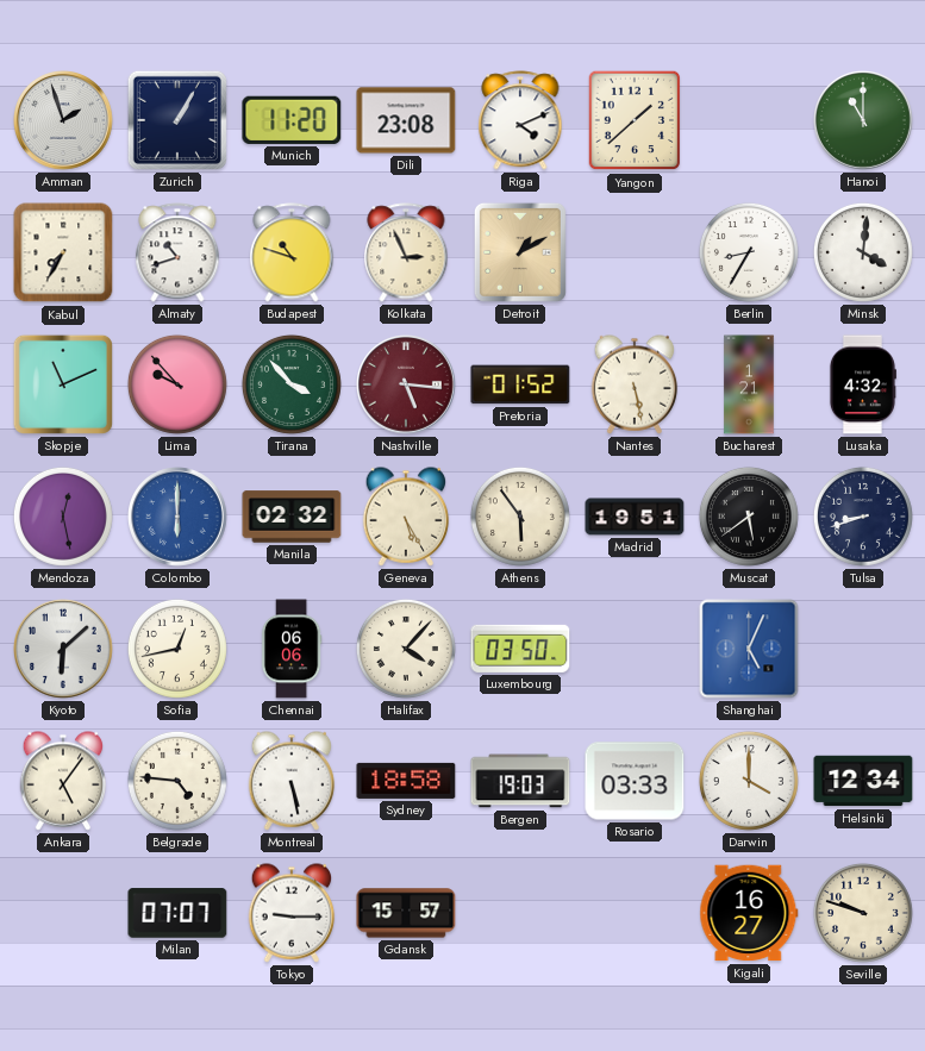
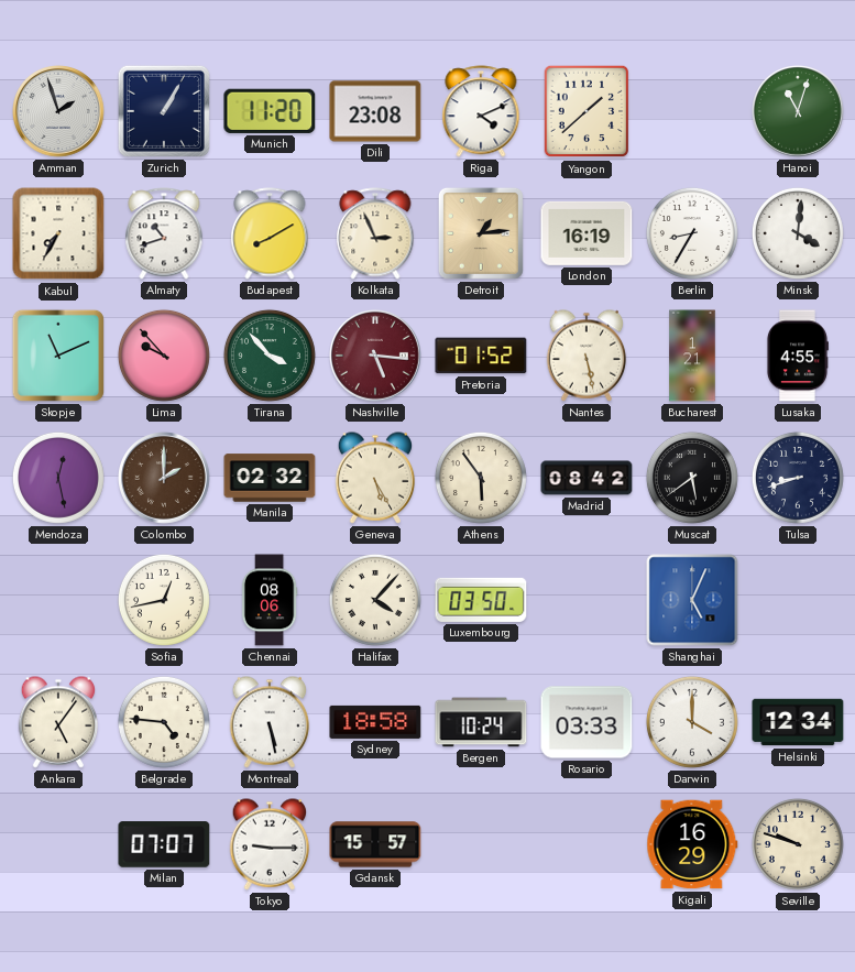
Hanoi: 11:00 -> 11:03
Budapest: 10:48 -> 8:10
Detroit: 1:10 -> 1:14
London: none -> 16:19
Lusaka: 4:32 -> 4:55
Colombo: 6:00 -> 2:00
Colombo dial: blue -> brown
Madrid: 19:51 -> 08:42
Kyoto: 6:08 -> none
Chennai: 06:06 -> 08:06
Bergen: 19:03 -> 10:24
Kigali: 16:27 -> 16:29
